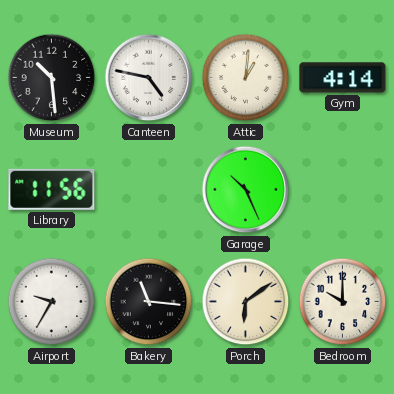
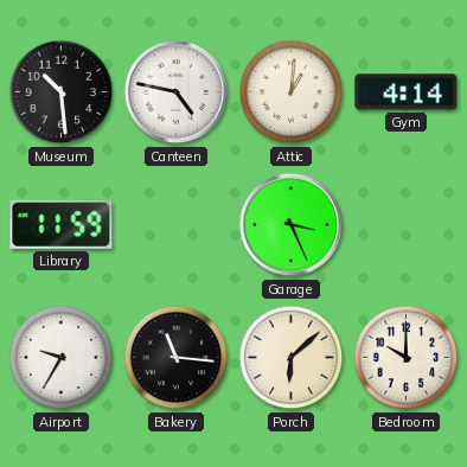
Library: 11:56 -> 11:59
Garage: 10:26 -> 3:26
Porch: 6:09 -> 6:08
